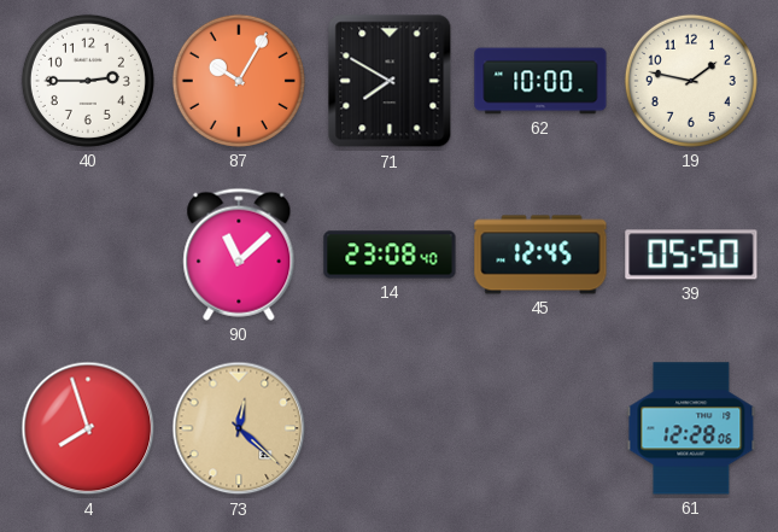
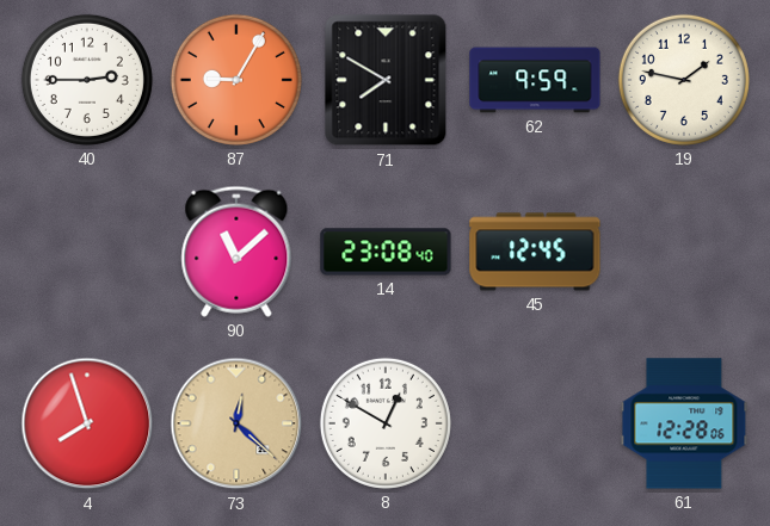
87: 10:05 -> 9:05
62: 10:00 -> 9:59
39: 05:50 -> none
8: none -> 12:50
